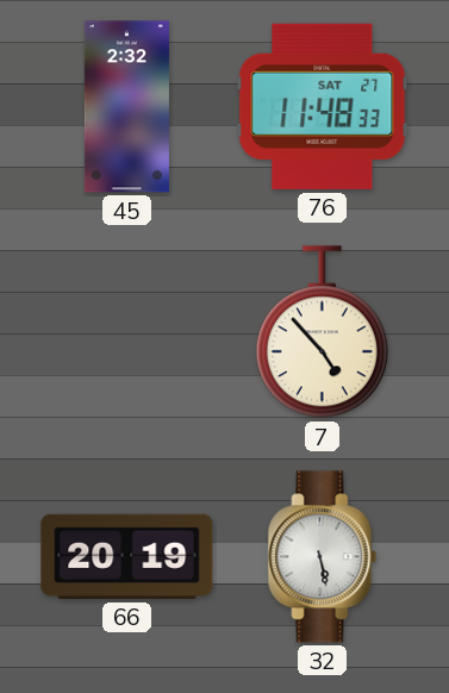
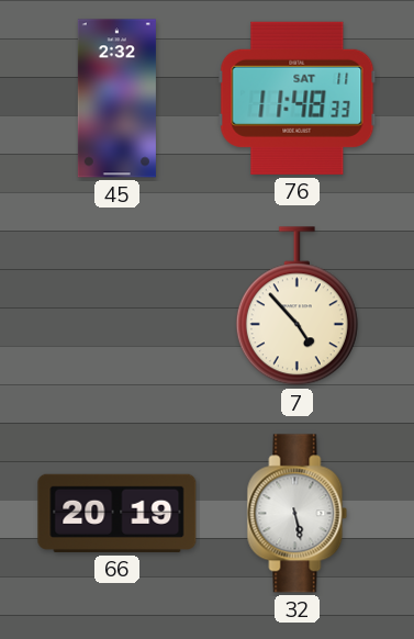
76 date: SAT 27 -> SAT 11
